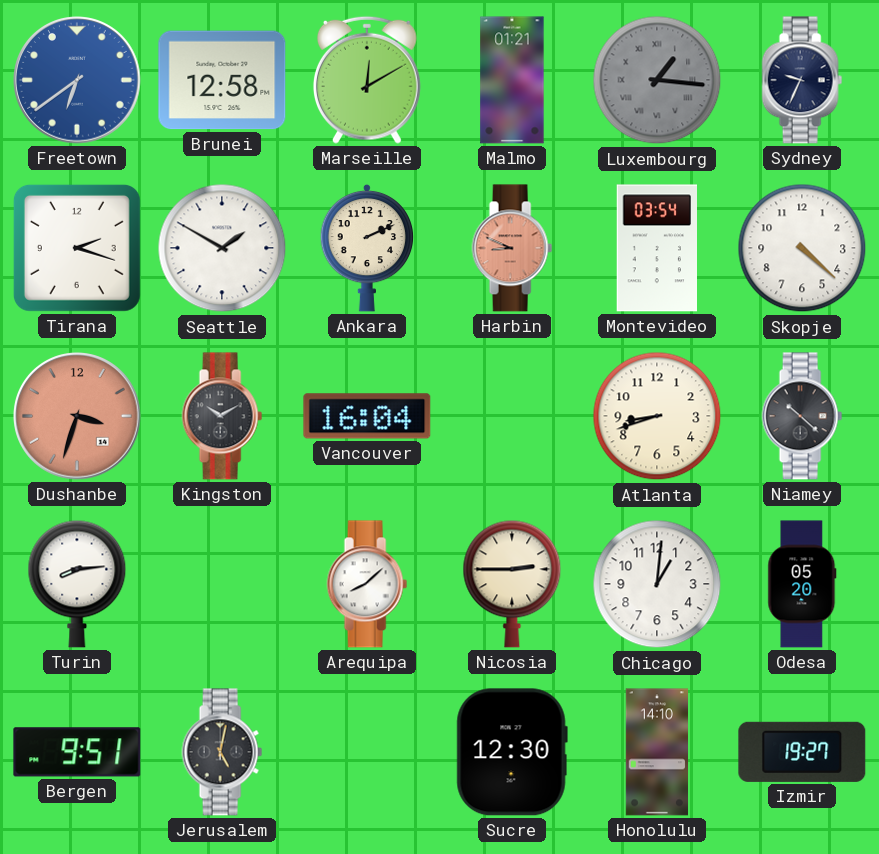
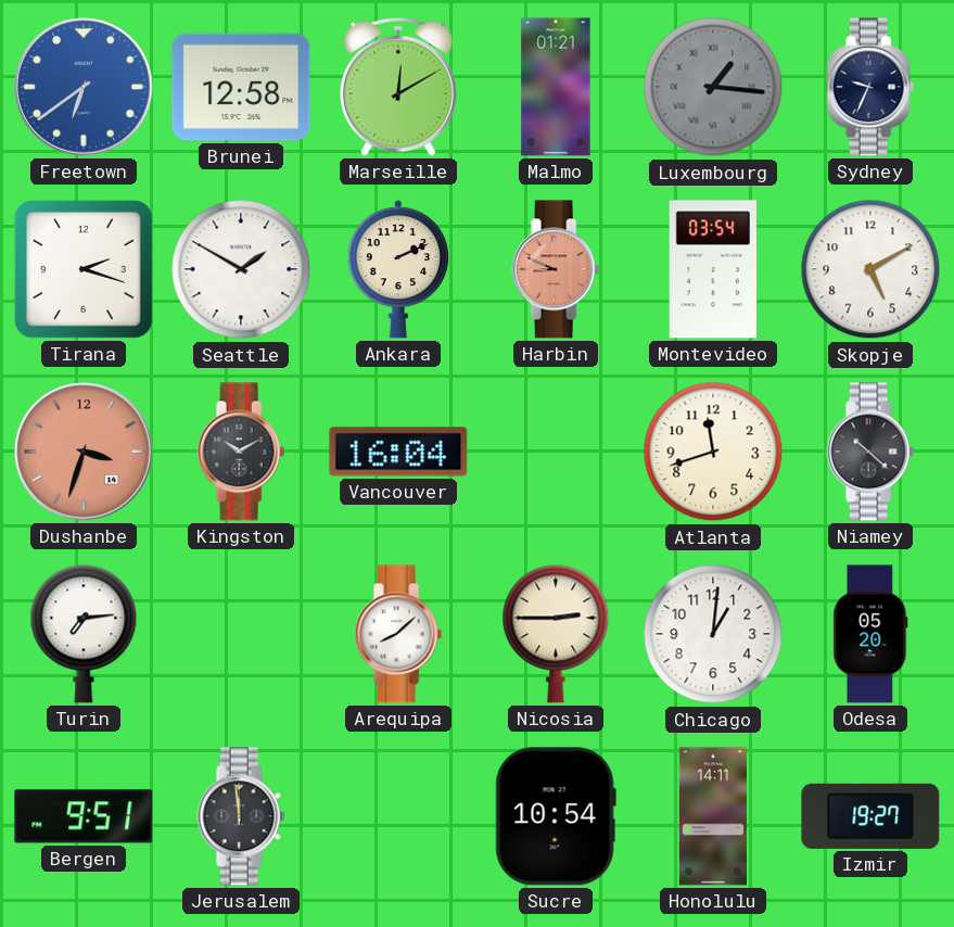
Skopje: 4:22 -> 5:10
Atlanta: 8:42 -> 11:42
Turin: 8:14 -> 7:14
Jerusalem: 5:02 -> 11:59
Sucre: 12:30 -> 10:54
Honolulu: 14:10 -> 14:11
